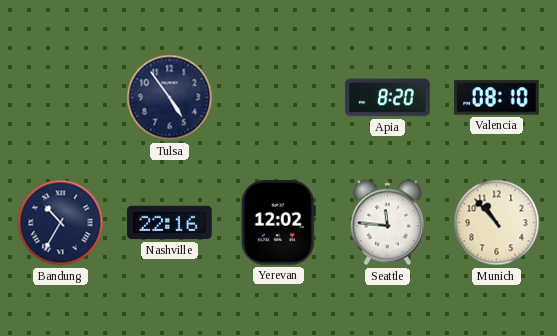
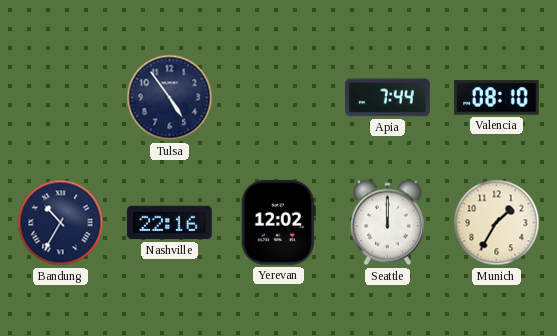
Apia: 8:20 -> 7:44
Seattle: 11:46 -> 12:00
Munich: 10:53 -> 1:35
